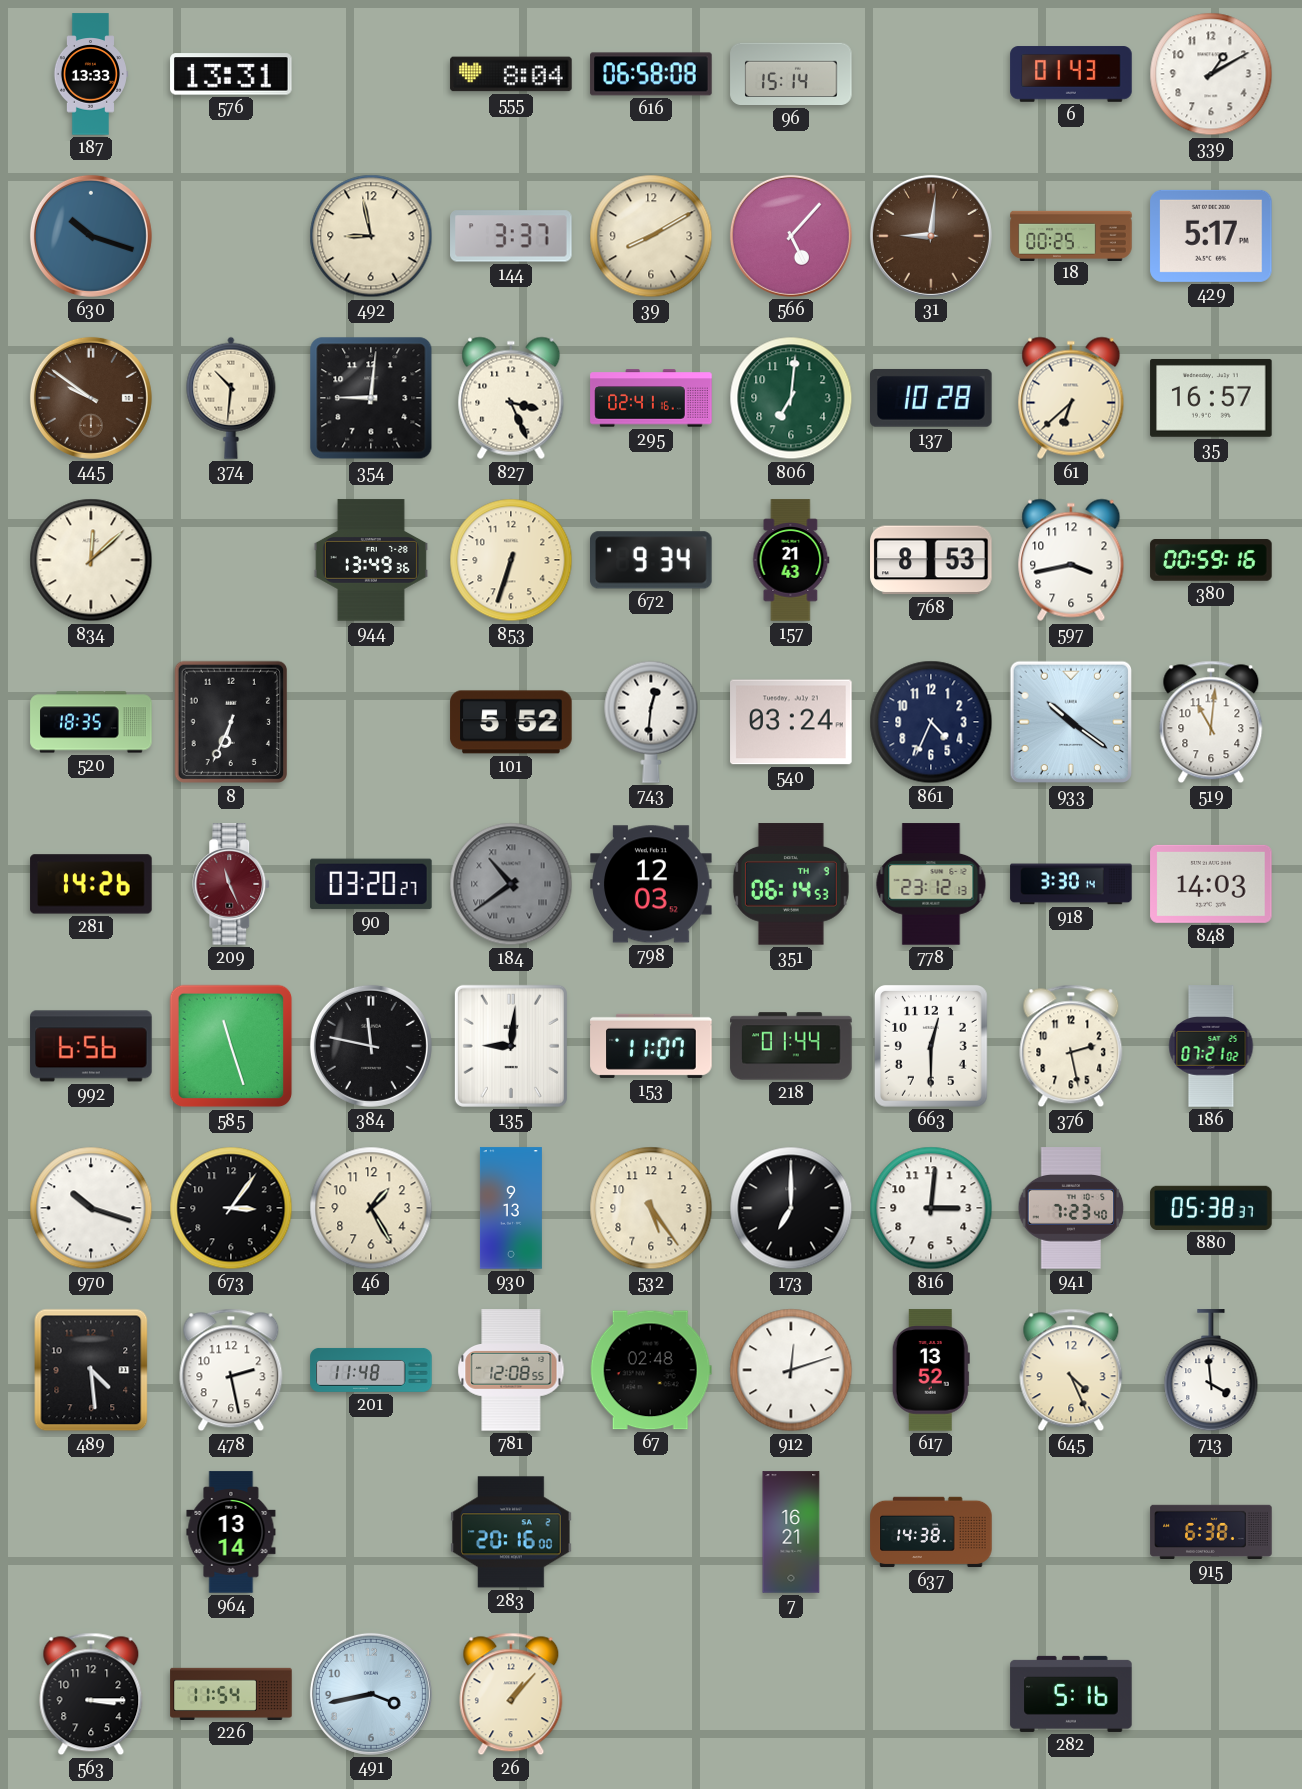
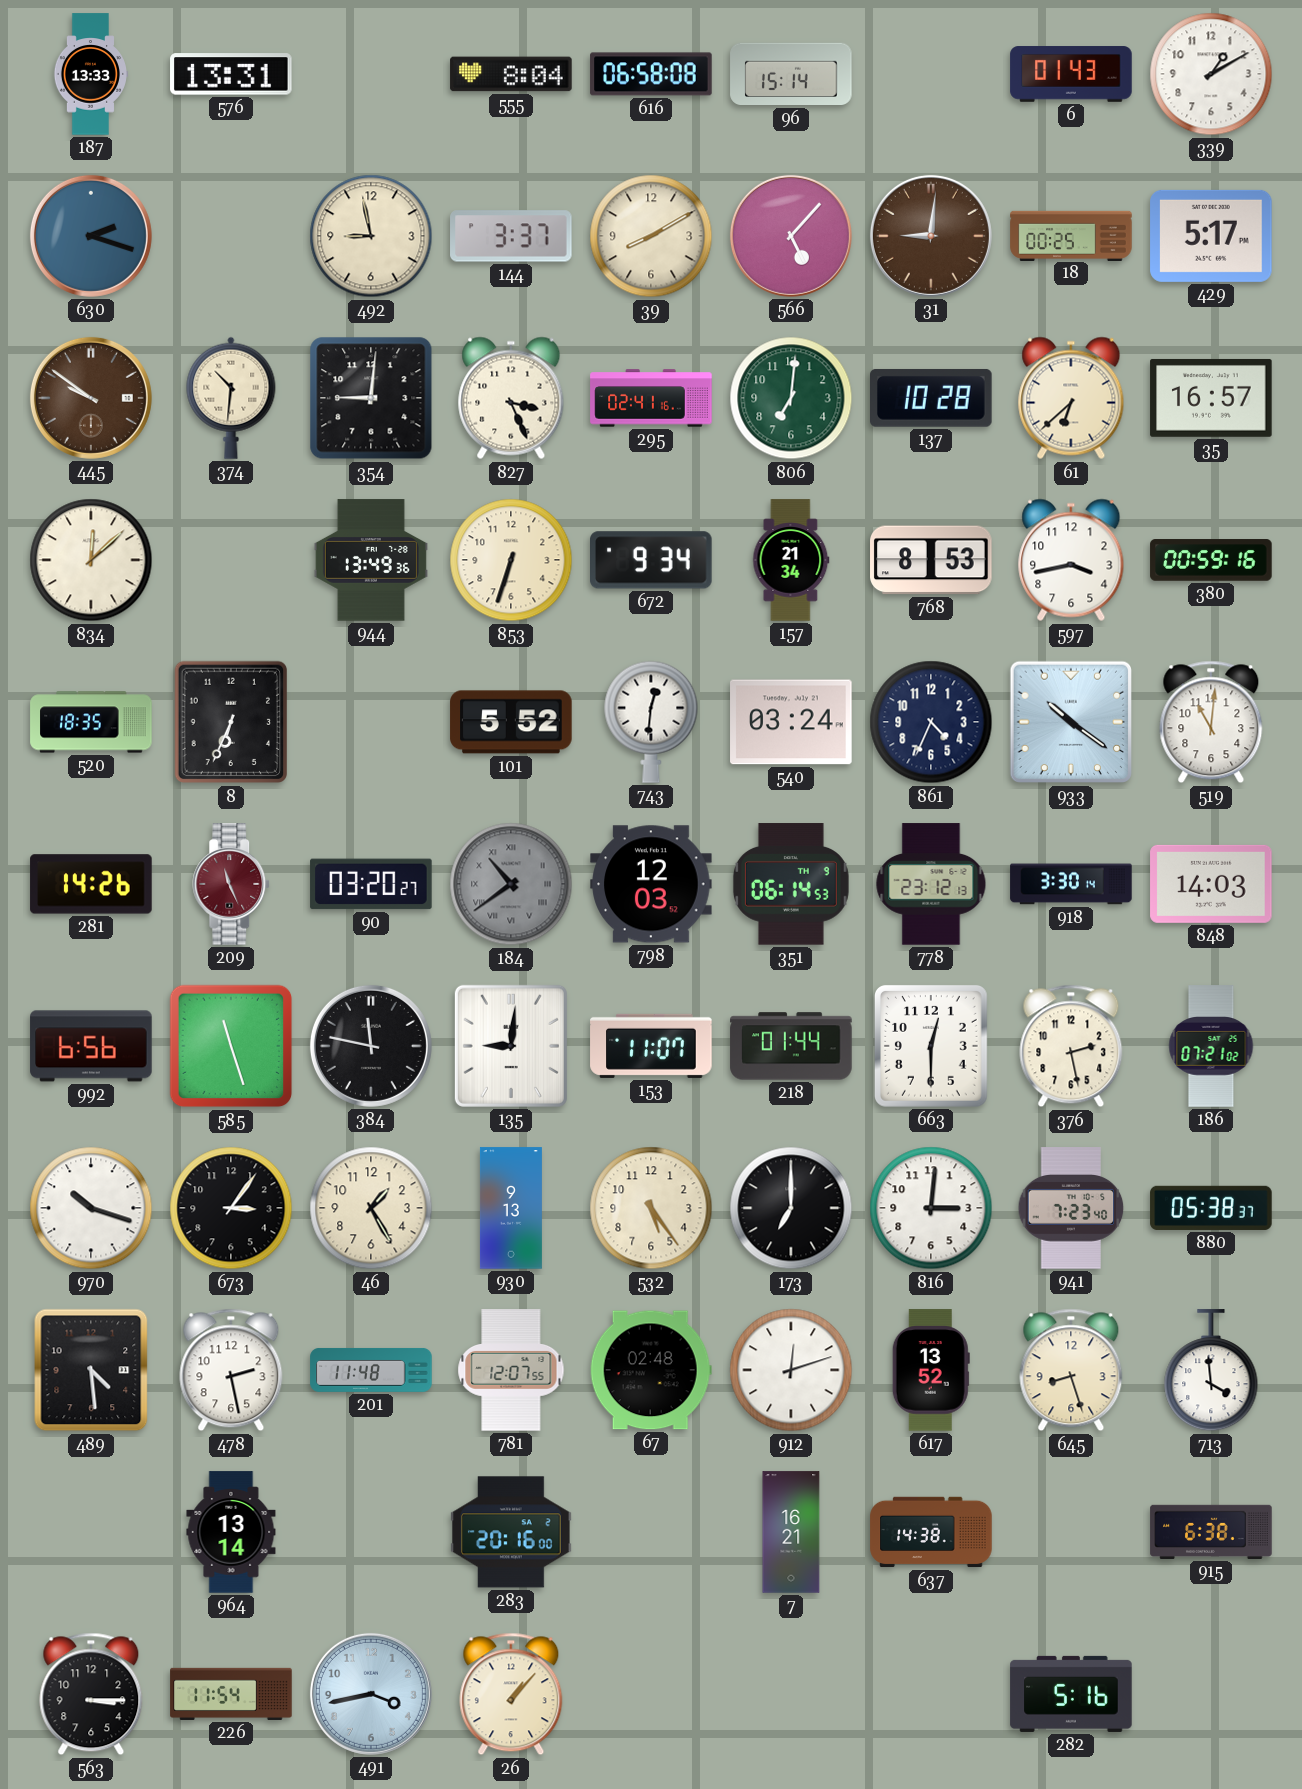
630: 10:18 -> 2:18
157: 21:43 -> 21:34
781: 12:08 -> 12:07
645: 4:26 -> 8:27
